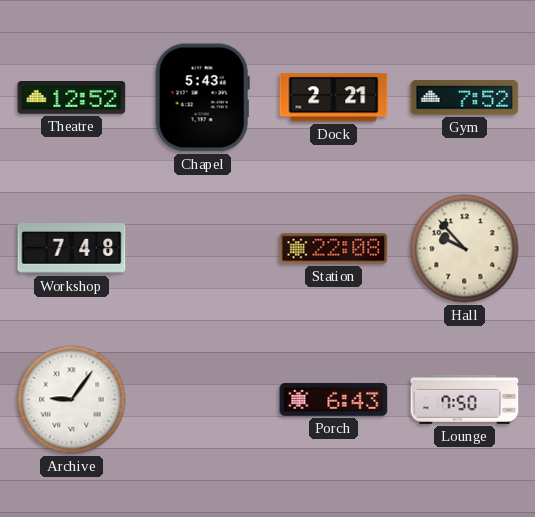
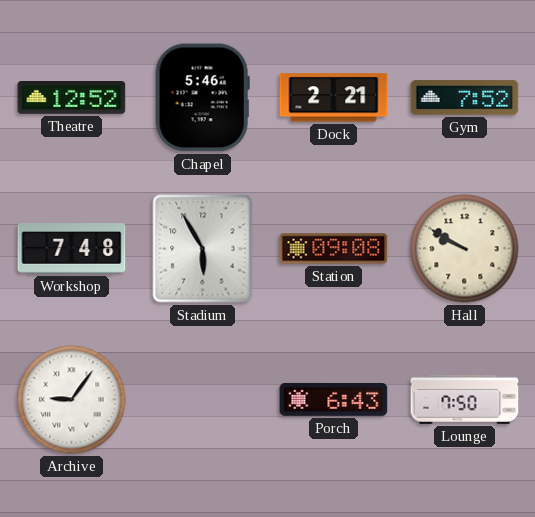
Chapel: 5:43 -> 5:46
Stadium: none -> 5:55
Station: 22:08 -> 09:08
Hall: 9:53 -> 9:50
